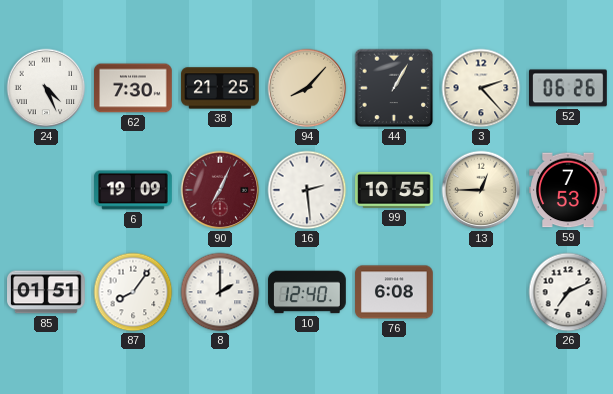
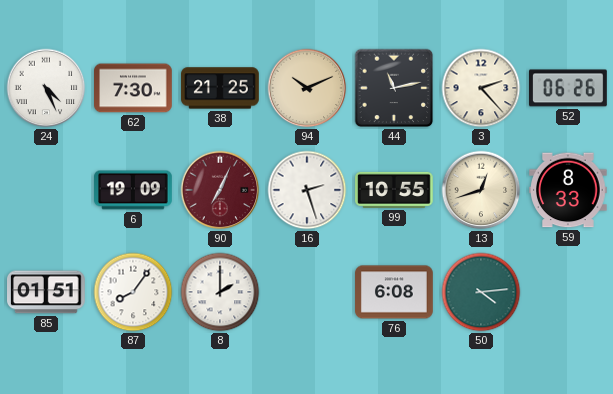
94: 8:07 -> 10:11
44: 1:05 -> 11:13
16: 2:29 -> 2:27
13: 12:45 -> 12:42
59: 7:53 -> 8:33
10: 12:40 -> none
50: none -> 4:14
26: 7:11 -> none
